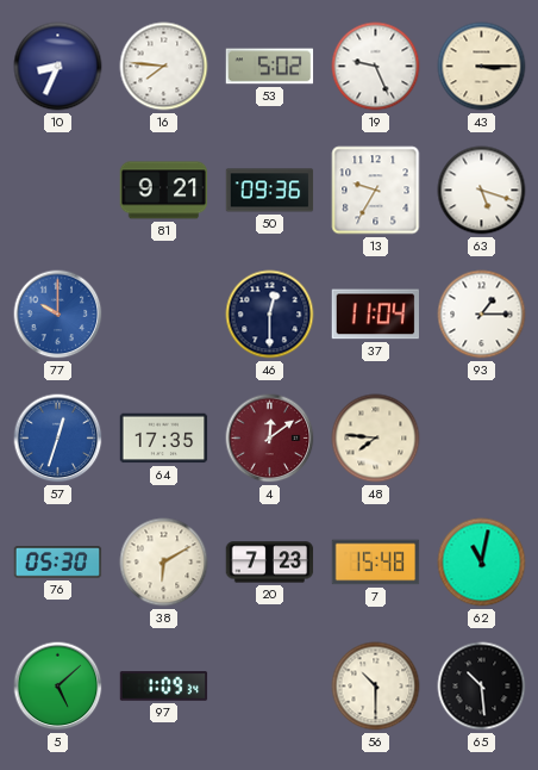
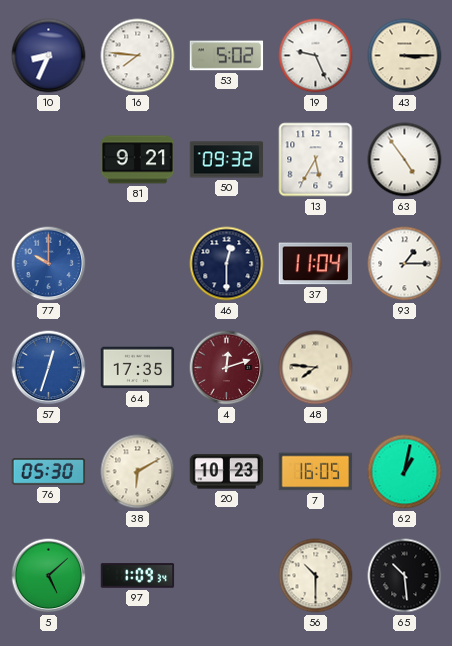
50: 09:36 -> 09:32
13: 9:35 -> 5:35
63: 5:18 -> 4:54
4: 12:09 -> 12:12
20: 7:23 -> 10:23
7: 15:48 -> 16:05
62: 11:02 -> 1:02
